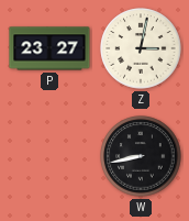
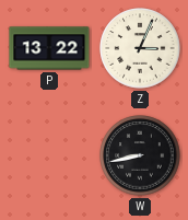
P: 23:27 -> 13:22
Z: 3:02 -> 3:04
